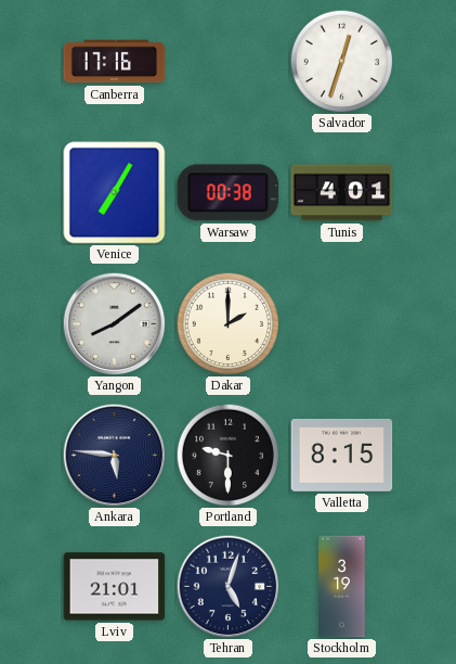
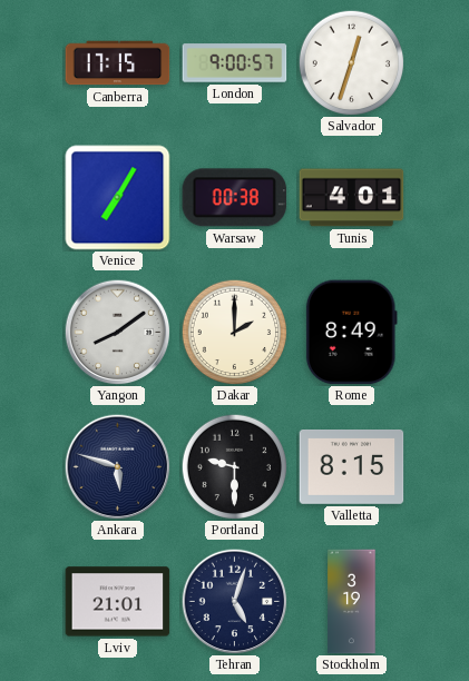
Canberra: 17:16 -> 17:15
London: none -> 9:00
Rome: none -> 8:49
Ankara: 5:46 -> 5:48
